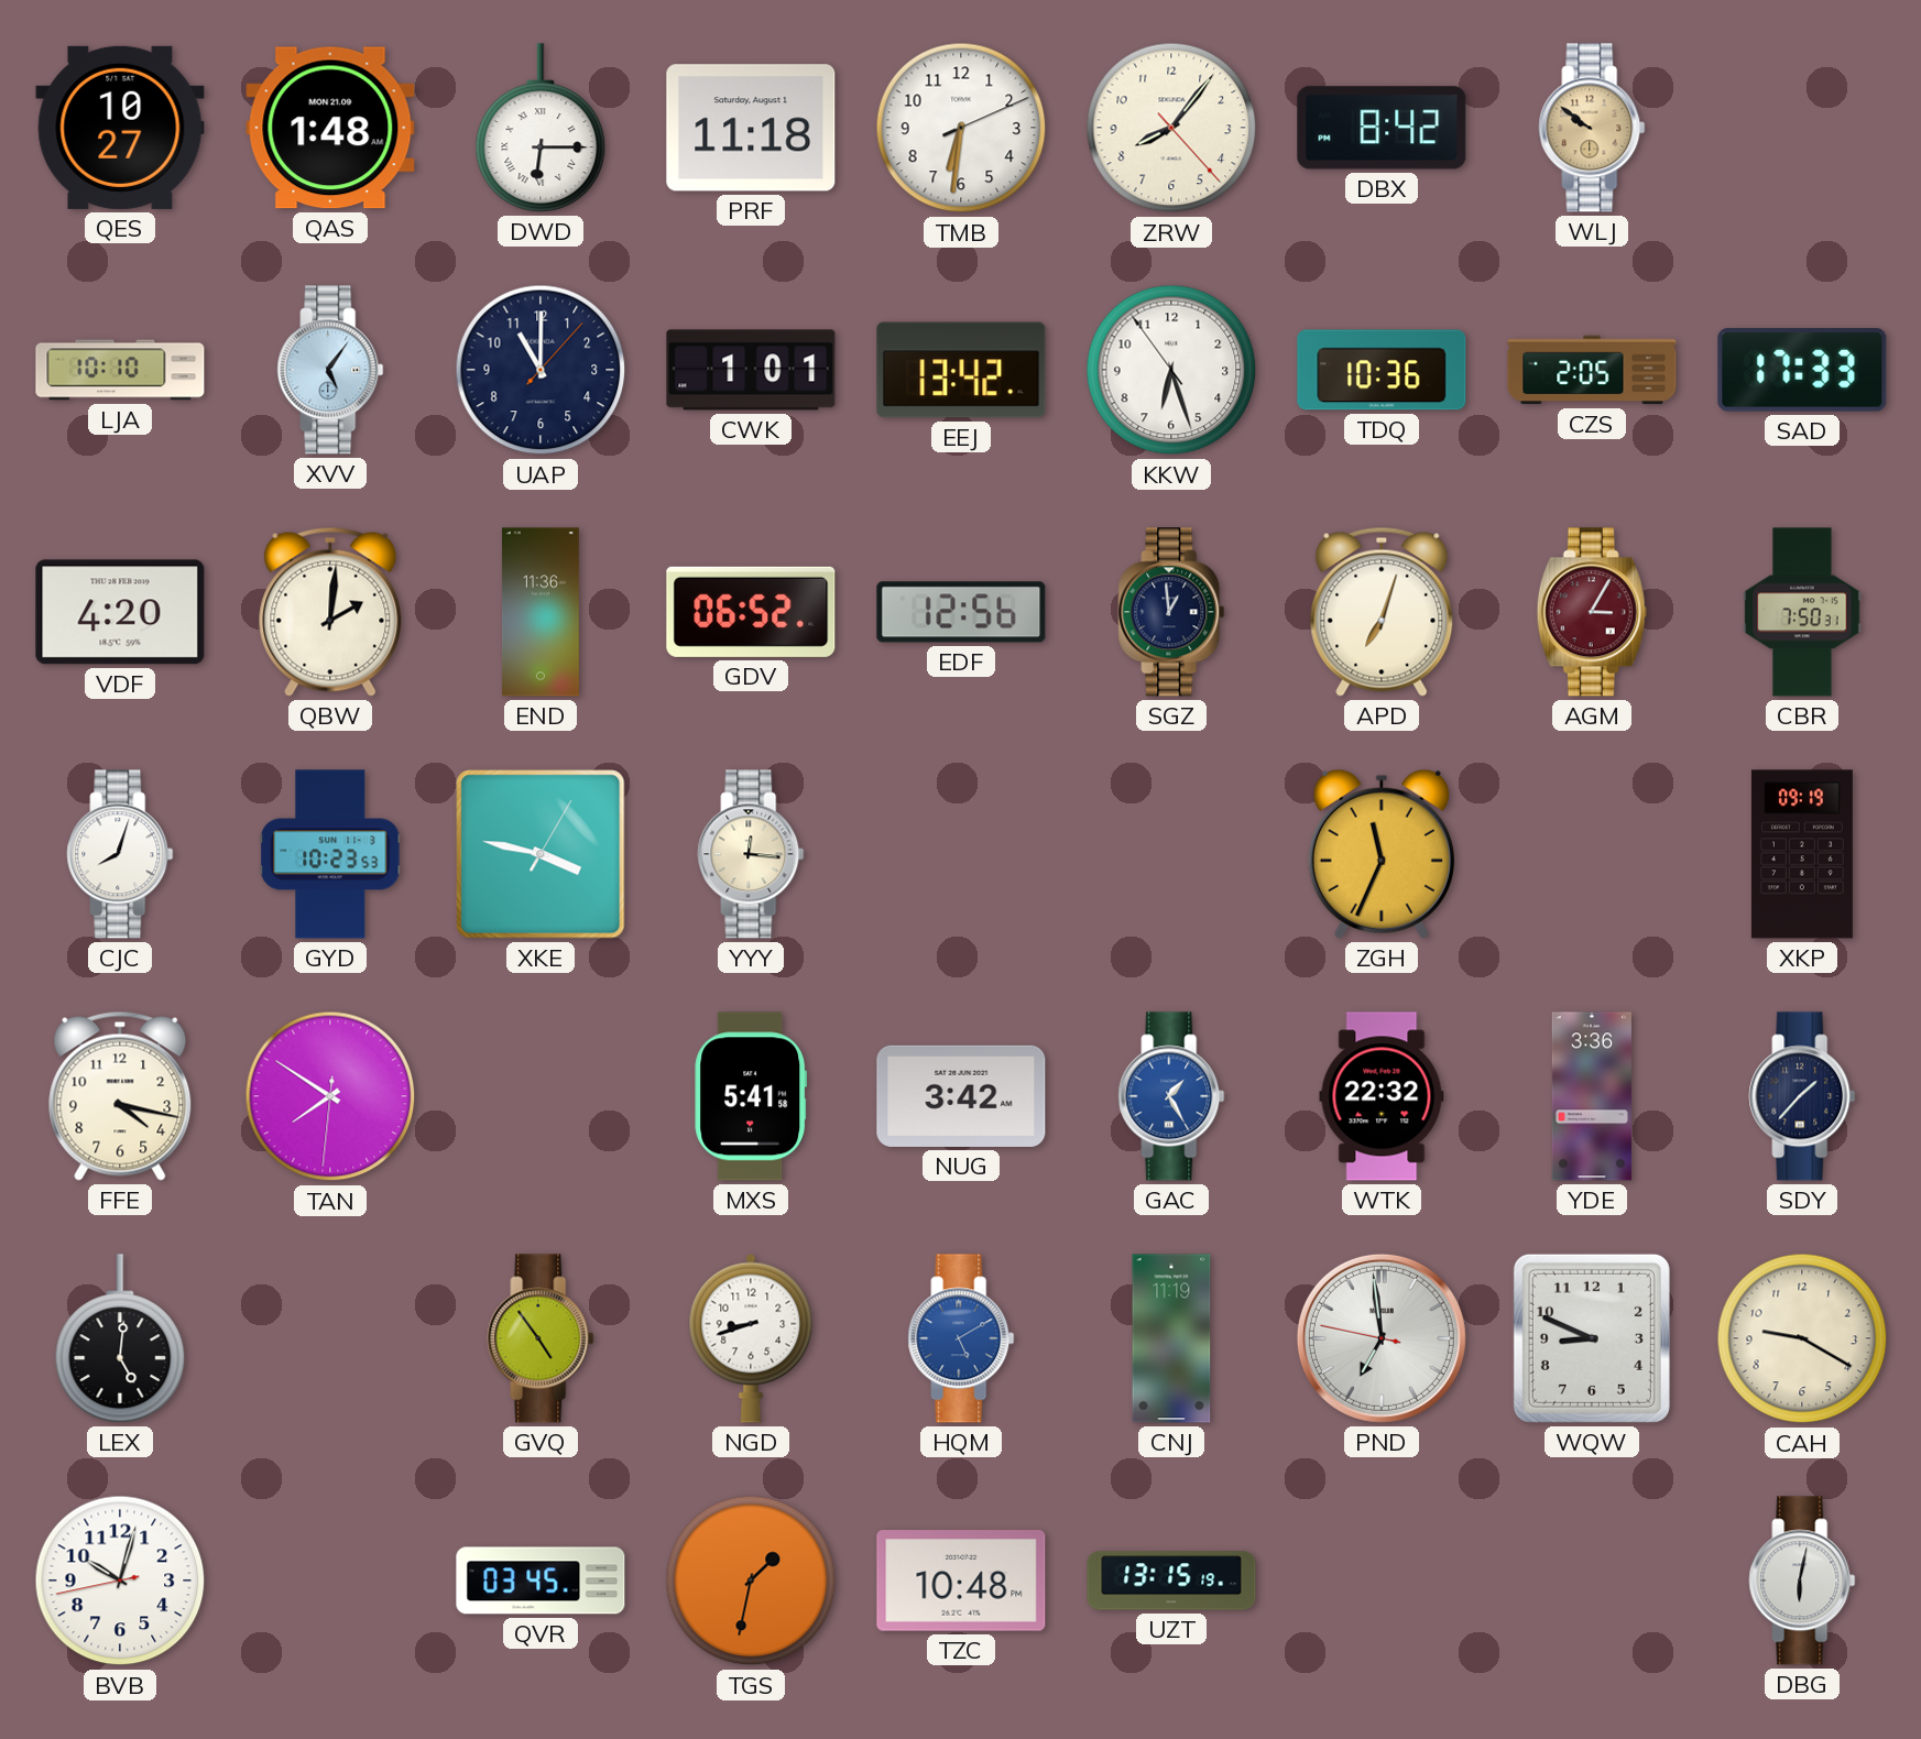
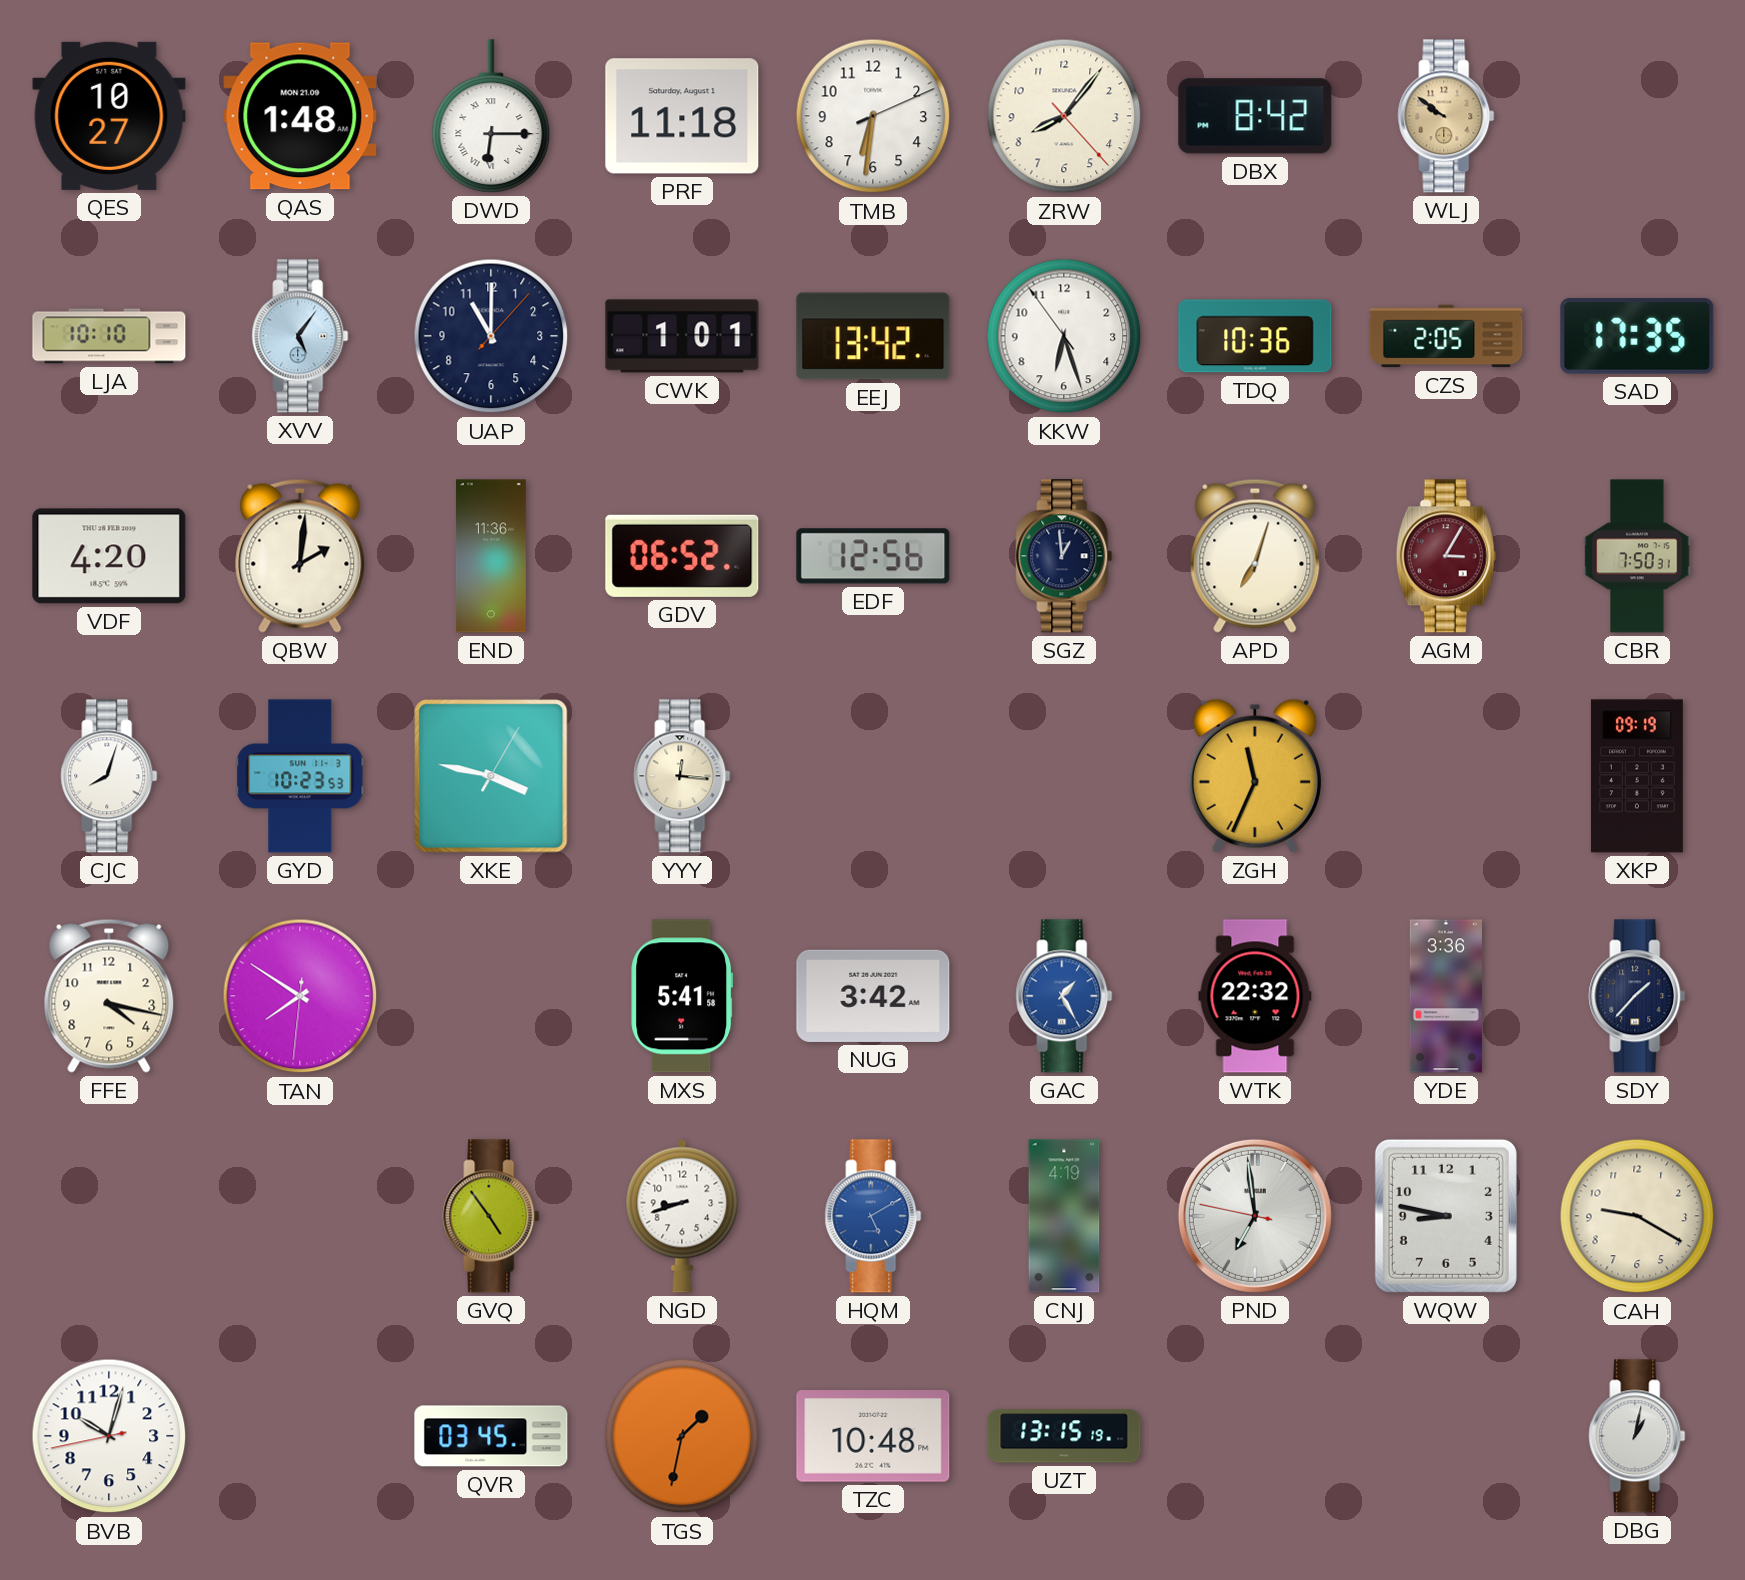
SAD: 17:33 -> 17:35
LEX: 5:01 -> none
CNJ: 11:19 -> 4:19
WQW: 8:49 -> 8:47
DBG: 6:02 -> 1:02
